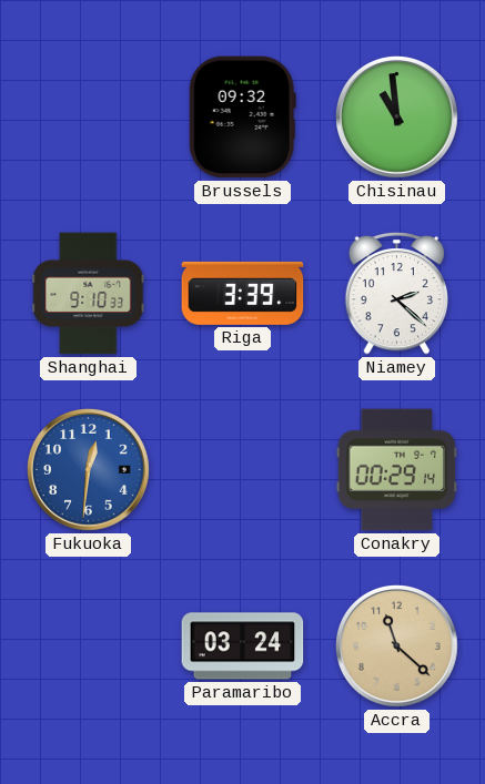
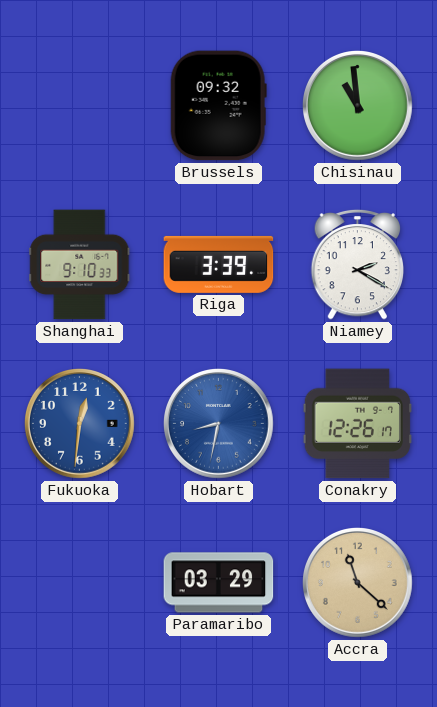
Niamey: 2:22 -> 2:20
Hobart: none -> 8:32
Conakry: 00:29 -> 12:26
Paramaribo: 03:24 -> 03:29
